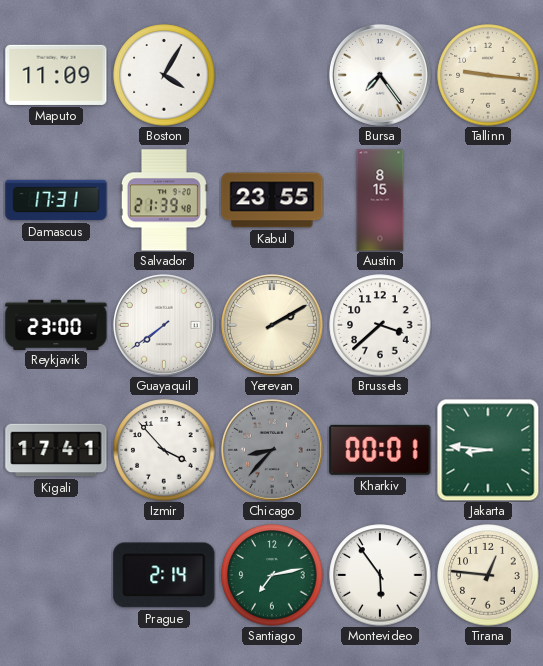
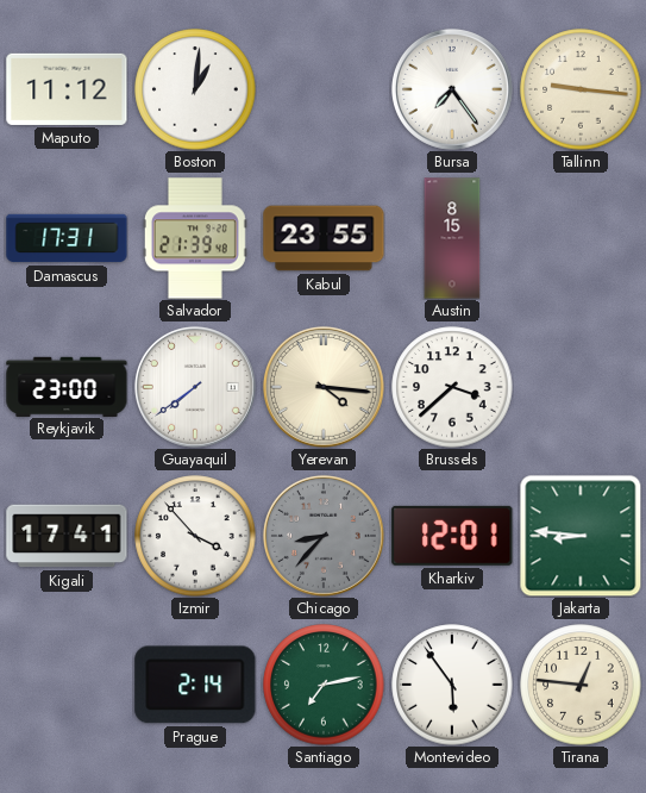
Maputo: 11:09 -> 11:12
Boston: 4:05 -> 1:01
Yerevan: 2:10 -> 4:16
Kharkiv: 00:01 -> 12:01
